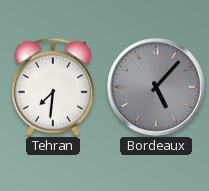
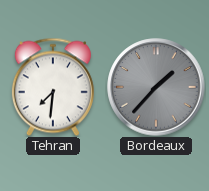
Bordeaux: 5:07 -> 1:37
